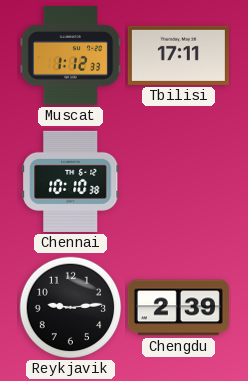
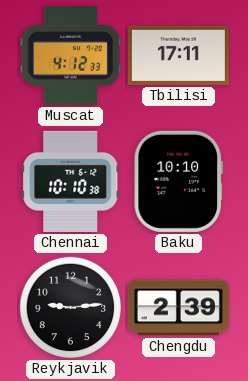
Muscat: 1:12 -> 4:12
Baku: none -> 10:10
